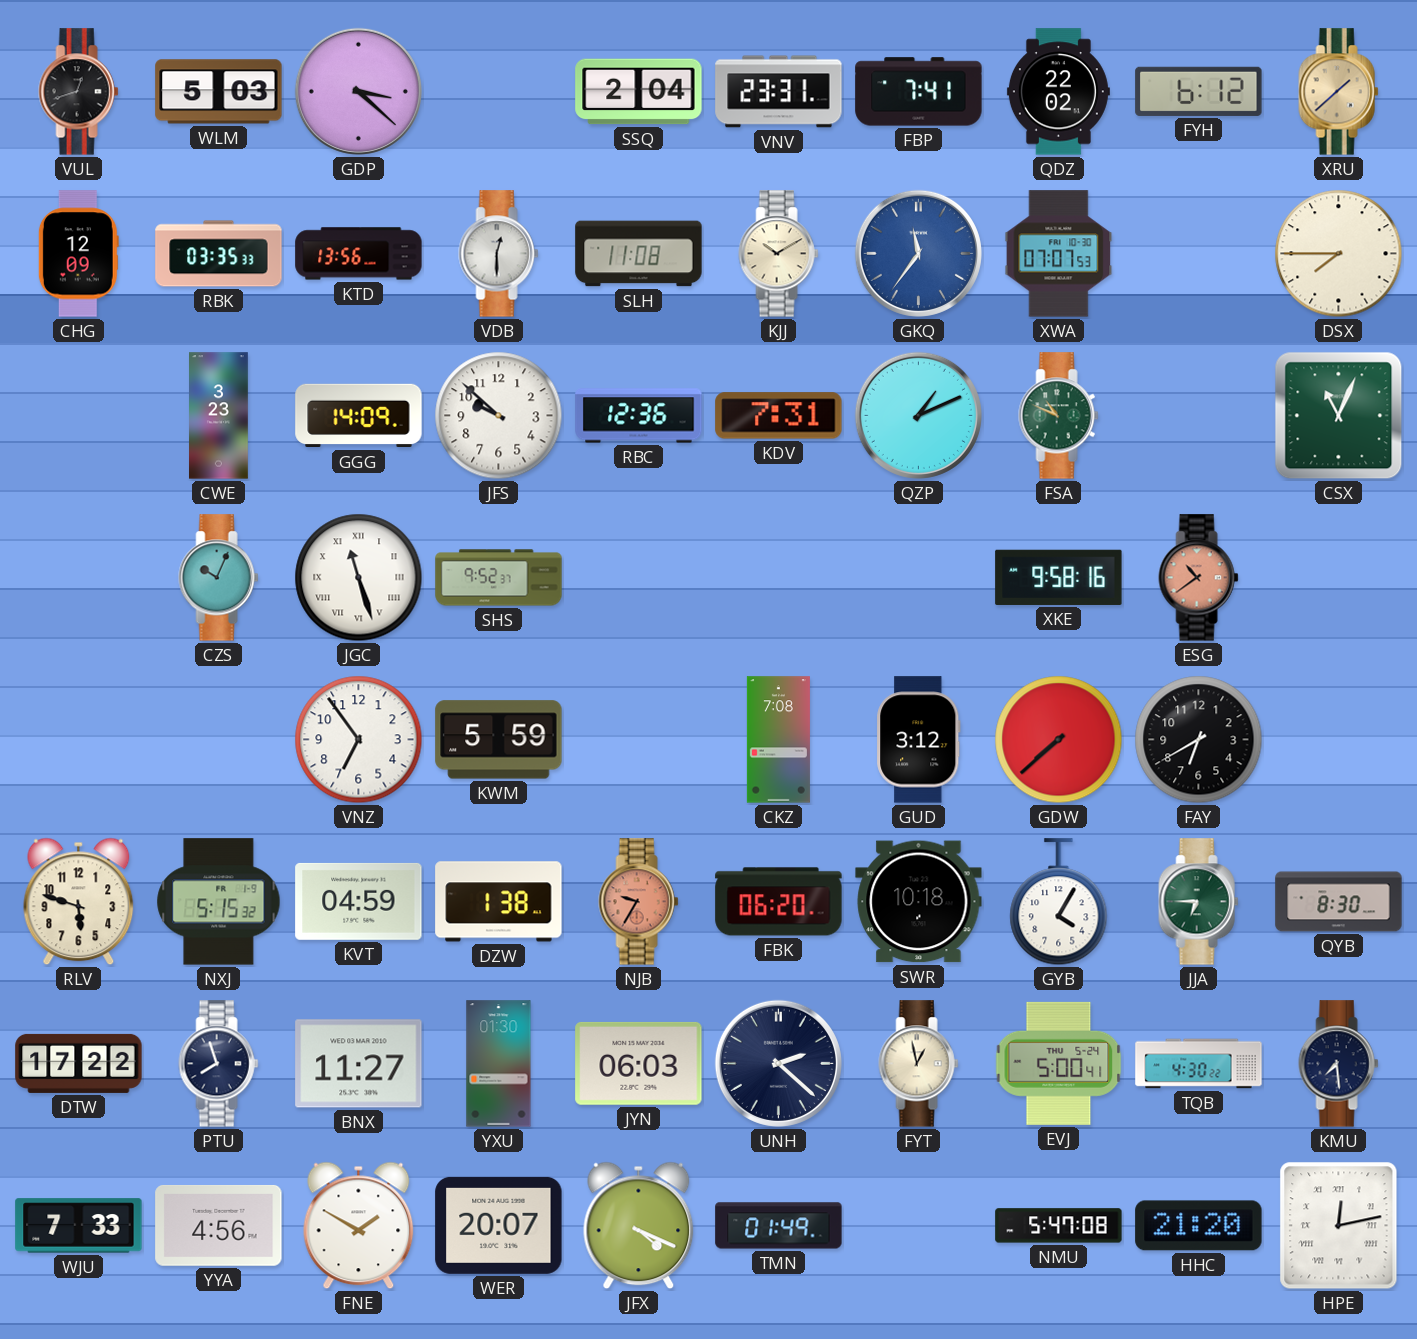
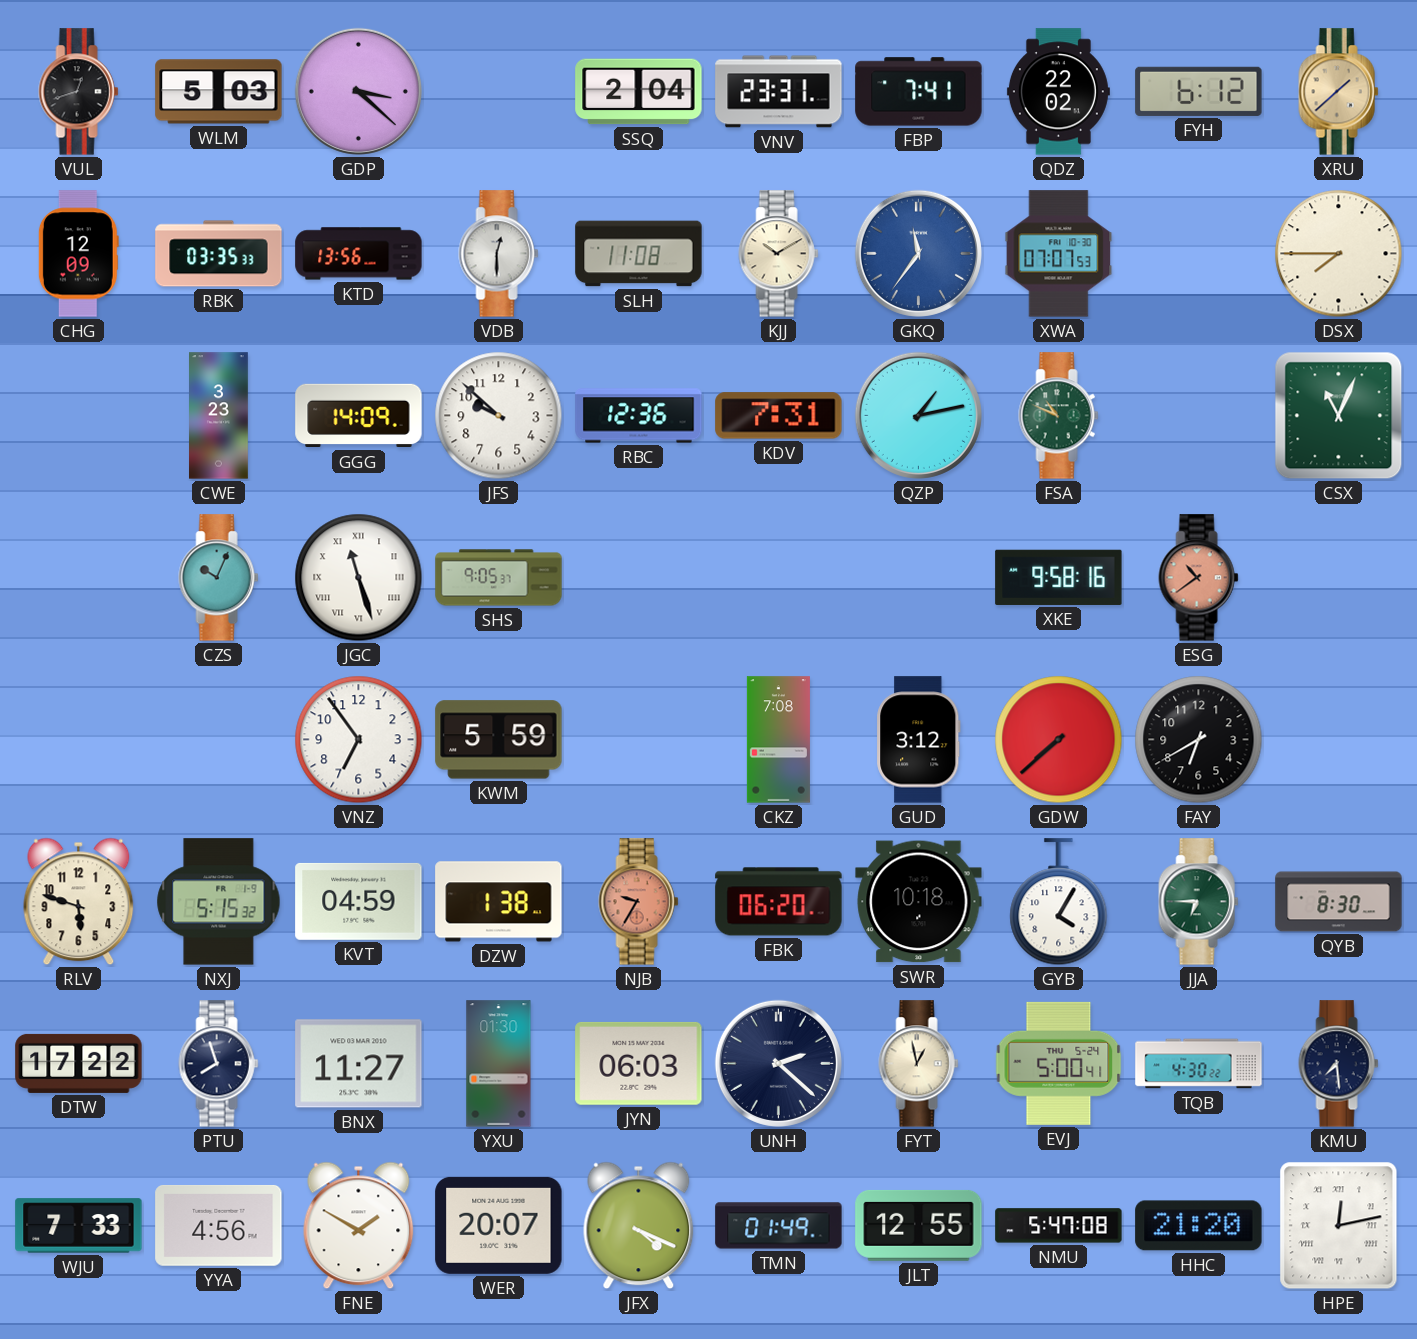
QZP: 1:11 -> 1:13
SHS: 9:52 -> 9:05
JLT: none -> 12:55
